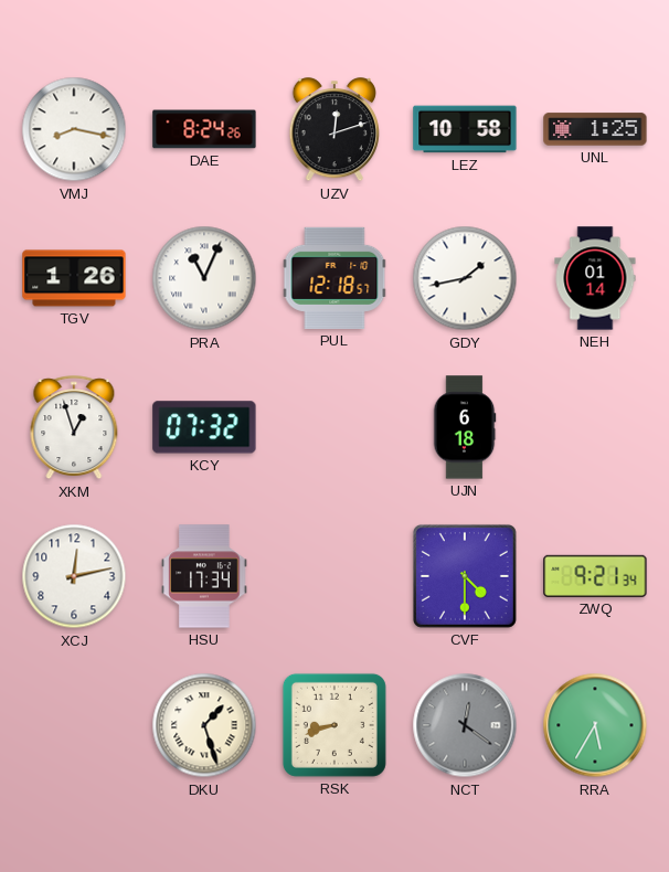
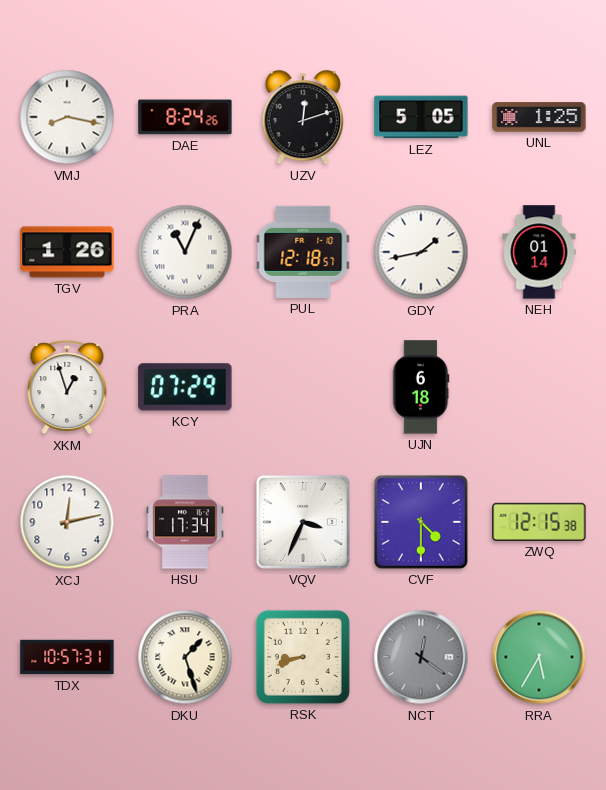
LEZ: 10:58 -> 5:05
KCY: 07:32 -> 07:29
VQV: none -> 3:34
ZWQ: 9:21 -> 12:15
TDX: none -> 10:57
